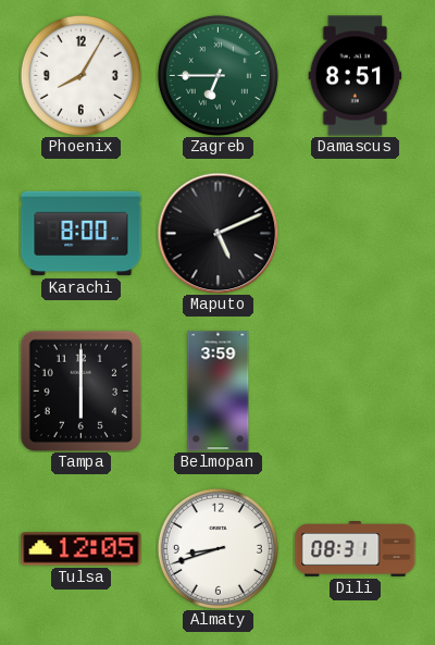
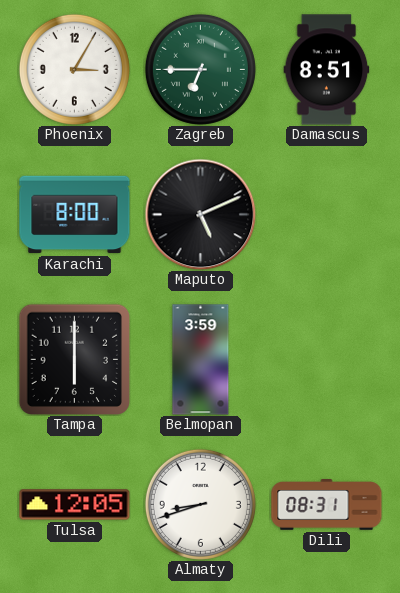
Phoenix: 8:05 -> 3:05
